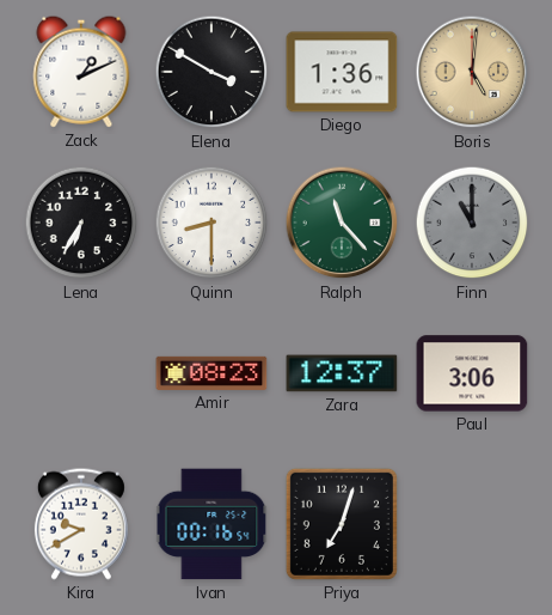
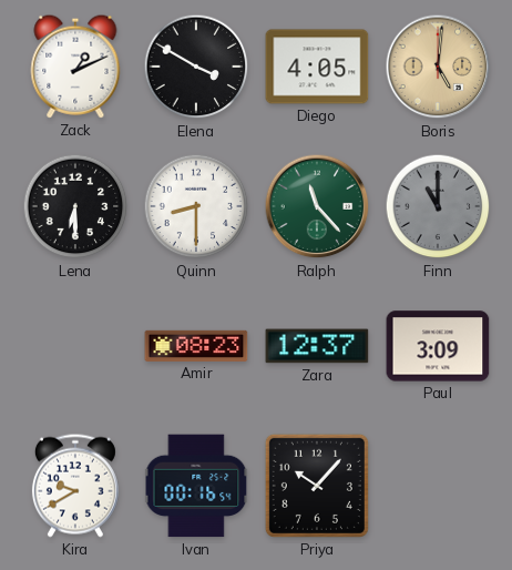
Diego: 1:36 -> 4:05
Lena: 6:35 -> 6:30
Paul: 3:06 -> 3:09
Priya: 7:03 -> 10:07
